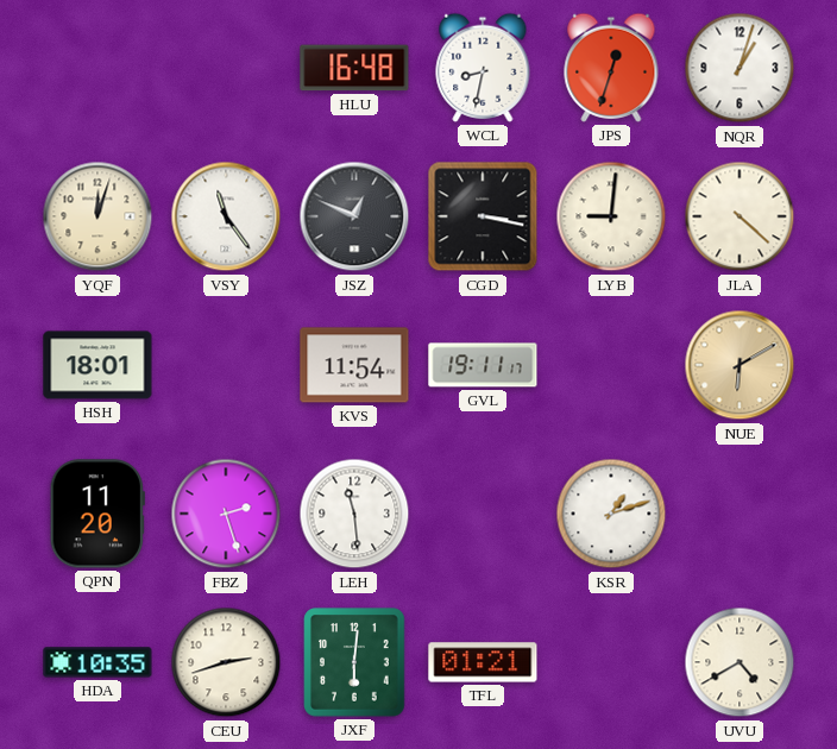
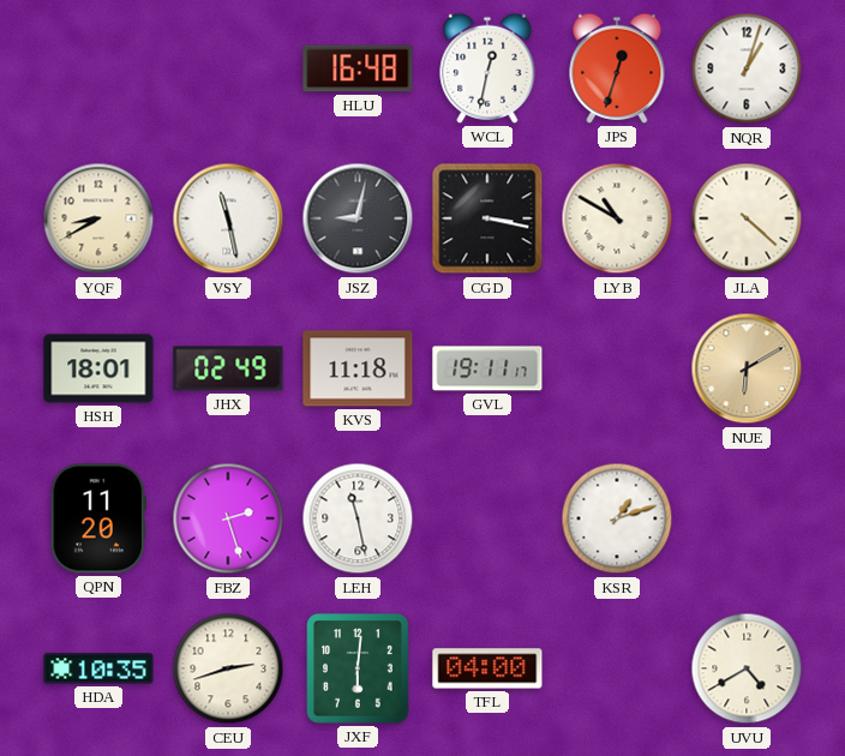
WCL: 8:32 -> 12:32
YQF: 12:03 -> 8:40
VSY: 11:24 -> 11:28
JSZ: 12:49 -> 9:02
LYB: 9:01 -> 10:50
JHX: none -> 02:49
KVS: 11:54 -> 11:18
LEH: 11:29 -> 11:28
TFL: 01:21 -> 04:00
